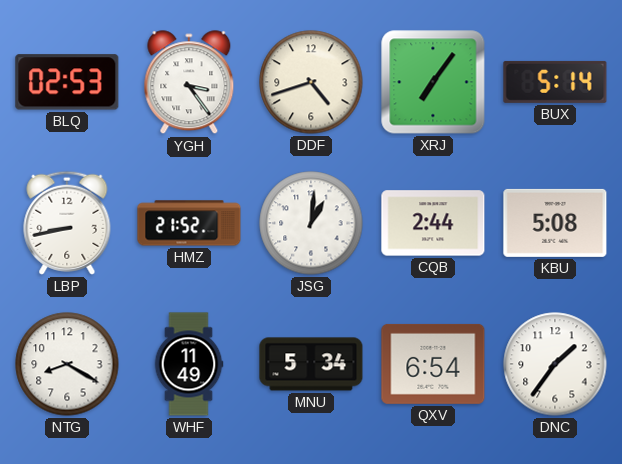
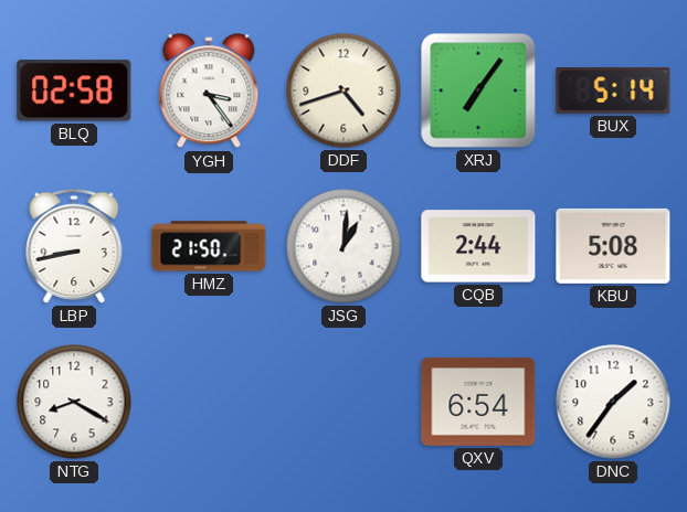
BLQ: 02:53 -> 02:58
HMZ: 21:52 -> 21:50
WHF: 11:49 -> none
MNU: 5:34 -> none
